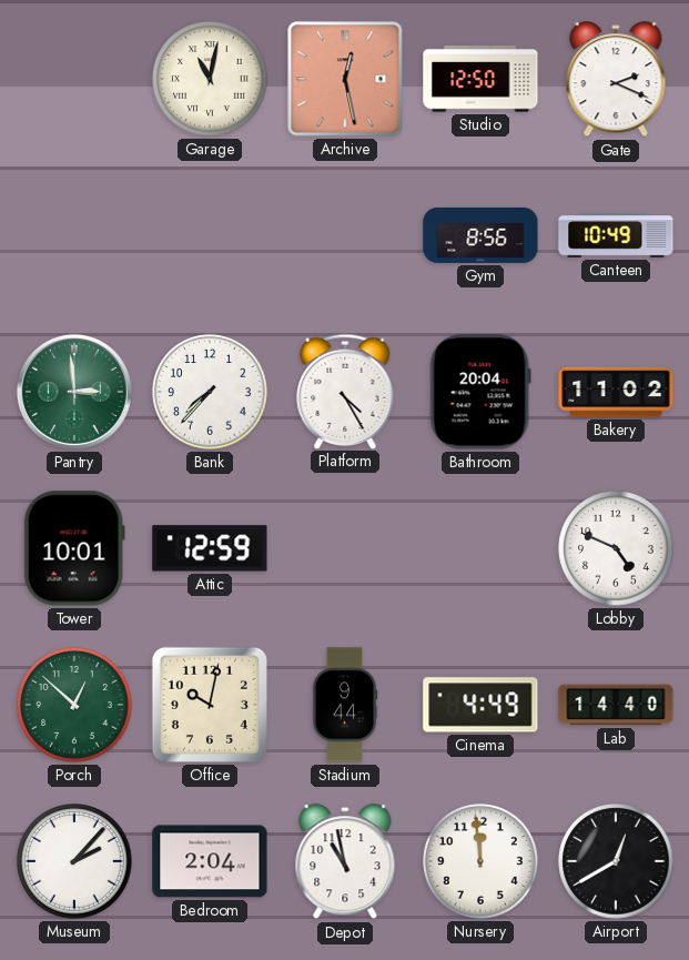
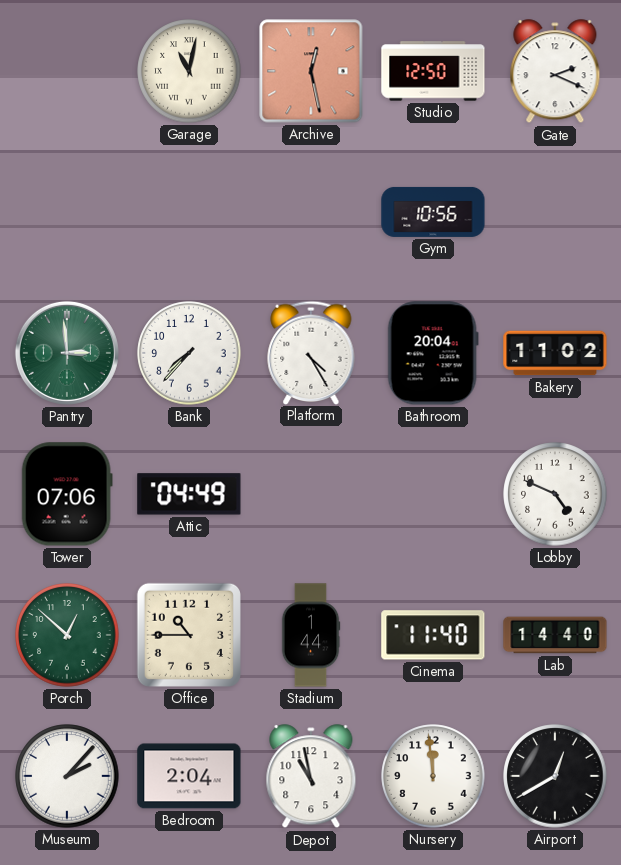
Gym: 8:56 -> 10:56
Canteen: 10:49 -> none
Tower: 10:01 -> 07:06
Attic: 12:59 -> 04:49
Office: 10:02 -> 10:45
Stadium: 9:44 -> 1:44
Cinema: 4:49 -> 11:40
